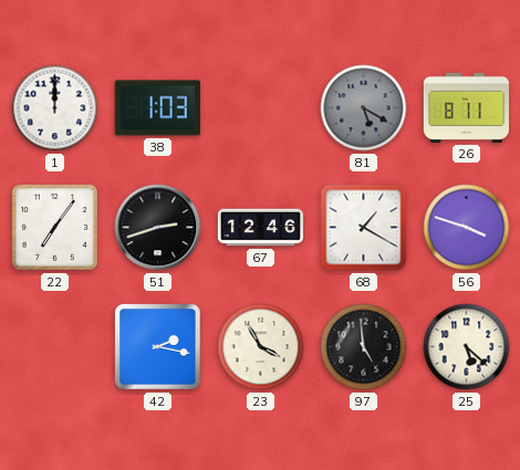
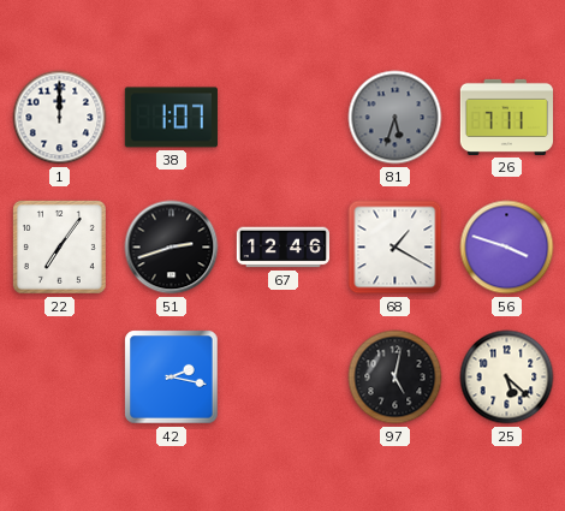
38: 1:03 -> 1:07
81: 5:20 -> 5:33
26: 8:11 -> 7:11
23: 3:55 -> none
97: 4:59 -> 5:02
